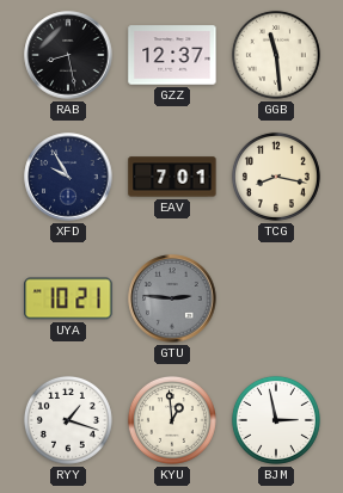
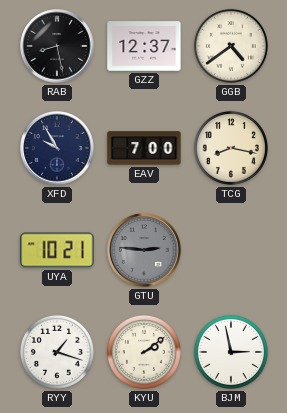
GGB: 11:29 -> 4:39
EAV: 7:01 -> 7:00
KYU: 12:59 -> 2:09
